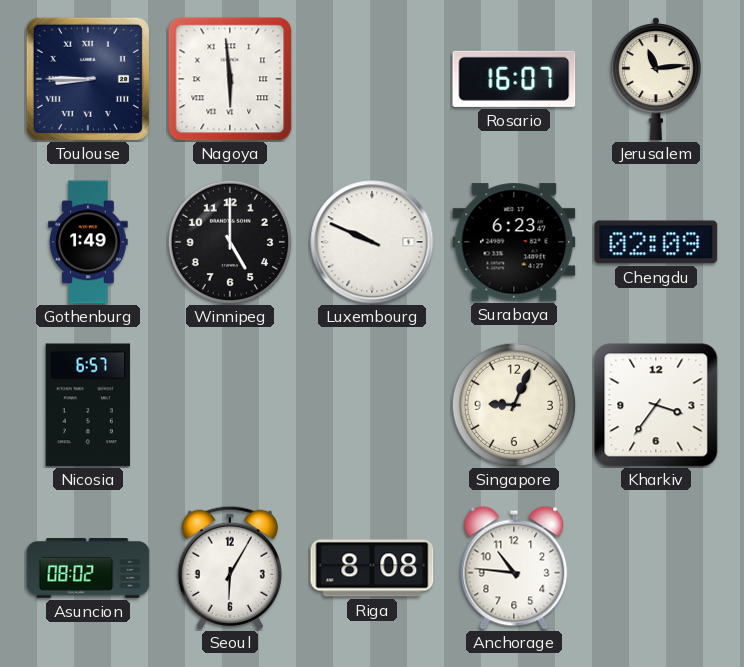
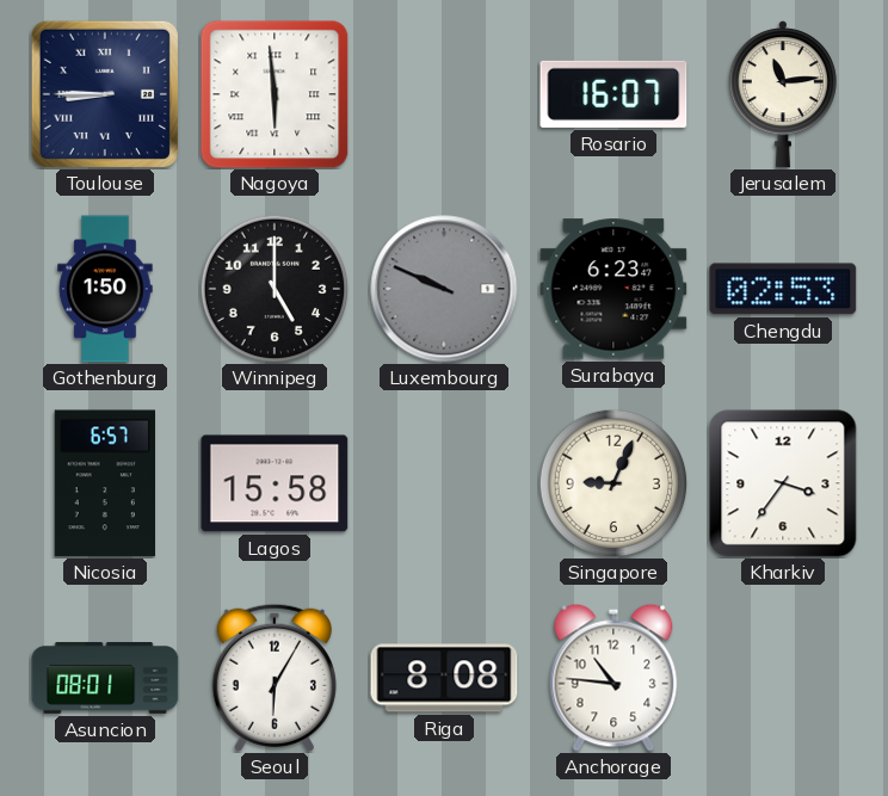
Gothenburg: 1:49 -> 1:50
Luxembourg dial: white -> grey
Chengdu: 02:09 -> 02:53
Lagos: none -> 15:58
Asuncion: 08:02 -> 08:01
